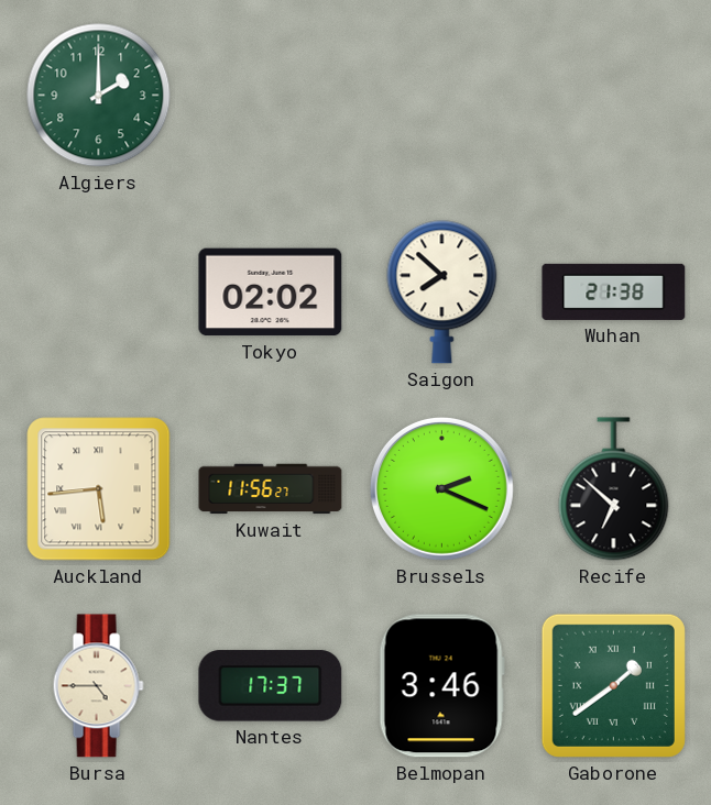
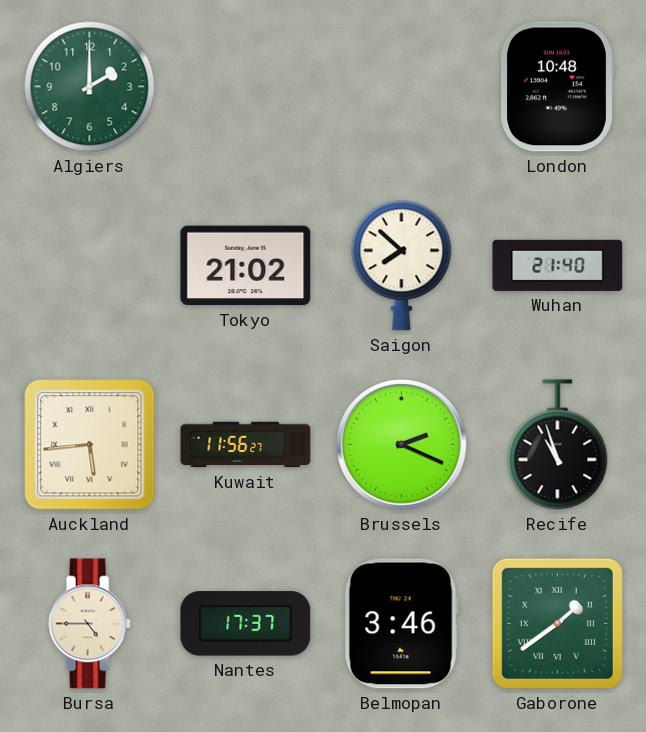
London: none -> 10:48
Tokyo: 02:02 -> 21:02
Wuhan: 21:38 -> 21:40
Recife: 6:52 -> 10:57
